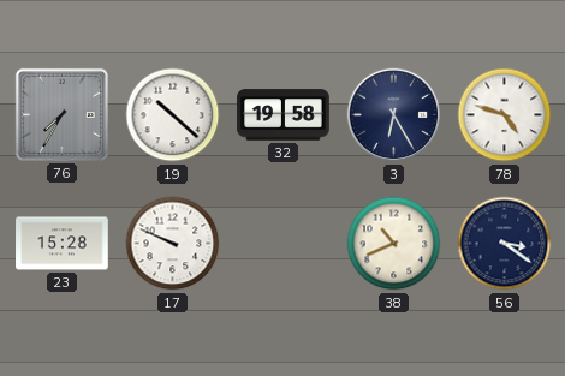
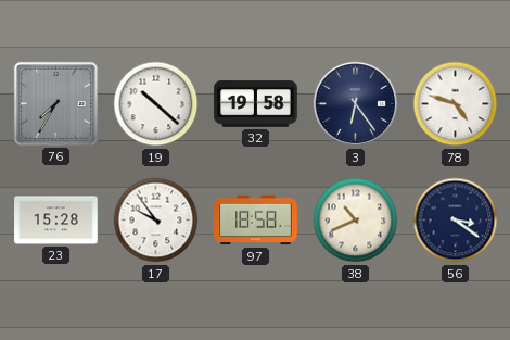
3: 6:25 -> 6:24
17: 9:49 -> 9:54
97: none -> 18:58
